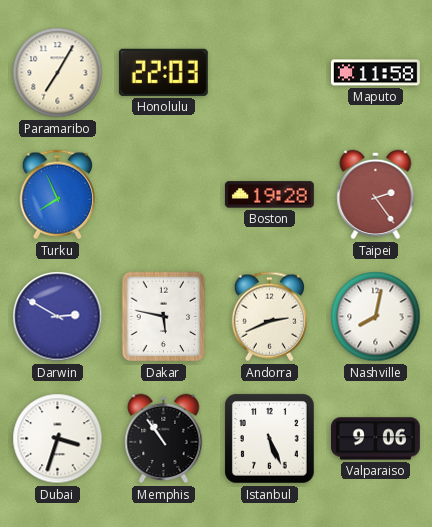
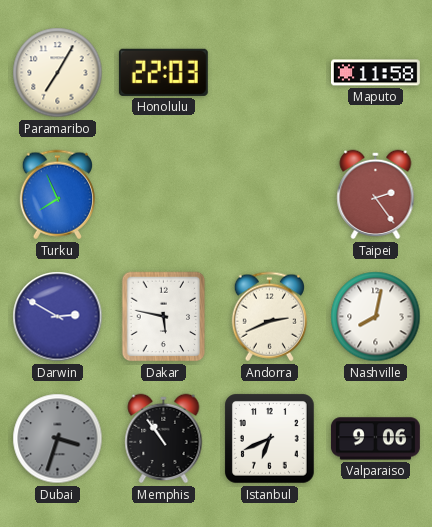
Boston: 19:28 -> none
Dubai dial: white -> grey
Istanbul: 5:26 -> 6:41
